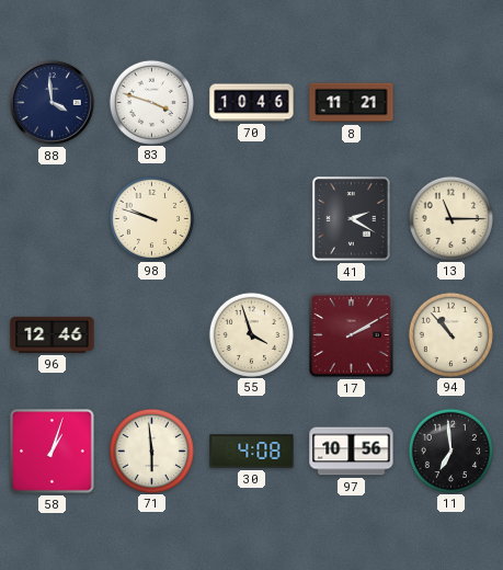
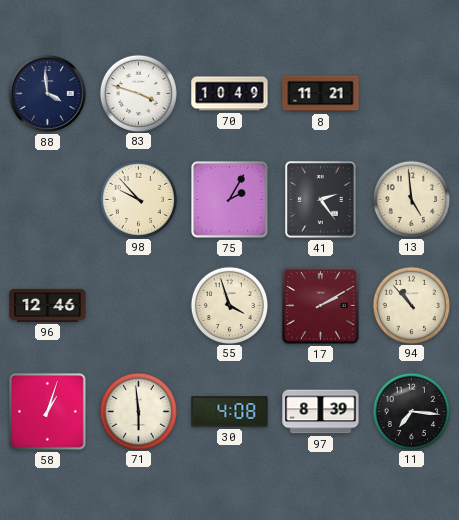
70: 10:46 -> 10:49
98: 9:48 -> 9:53
75: none -> 2:05
41: 2:20 -> 2:24
13: 11:15 -> 4:59
97: 10:56 -> 8:39
11: 6:59 -> 7:16
